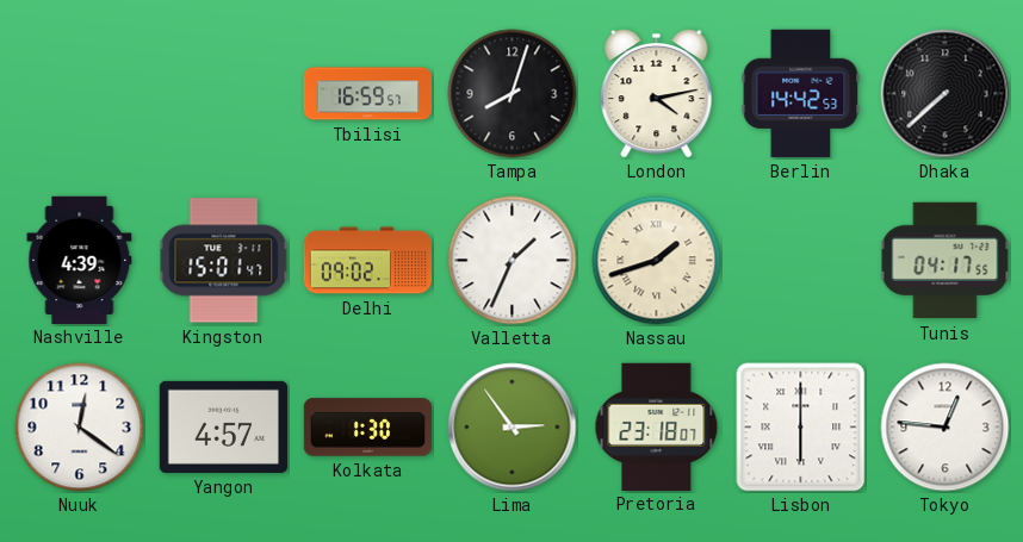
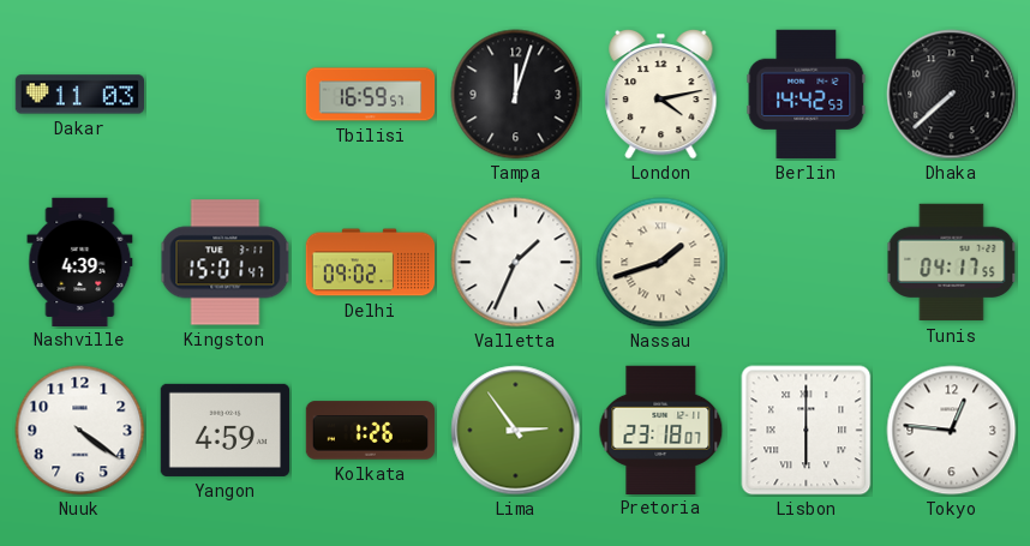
Dakar: none -> 11:03
Tampa: 8:03 -> 12:03
Nuuk: 12:21 -> 4:21
Yangon: 4:57 -> 4:59
Kolkata: 1:30 -> 1:26
